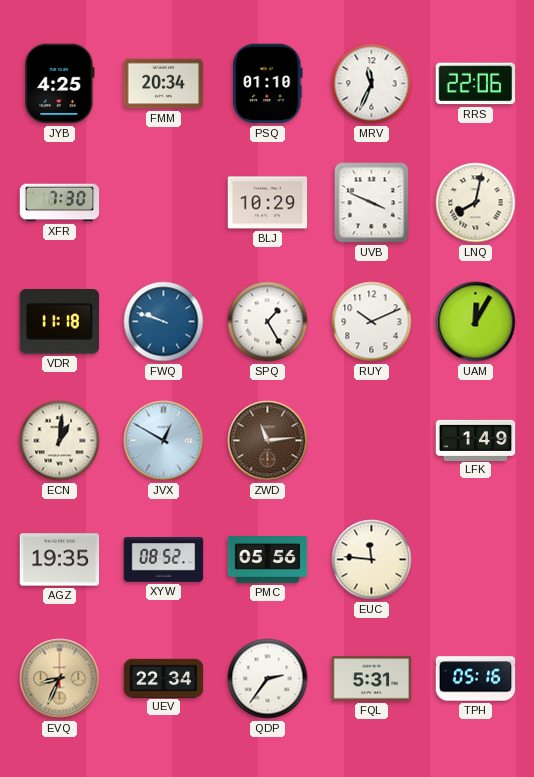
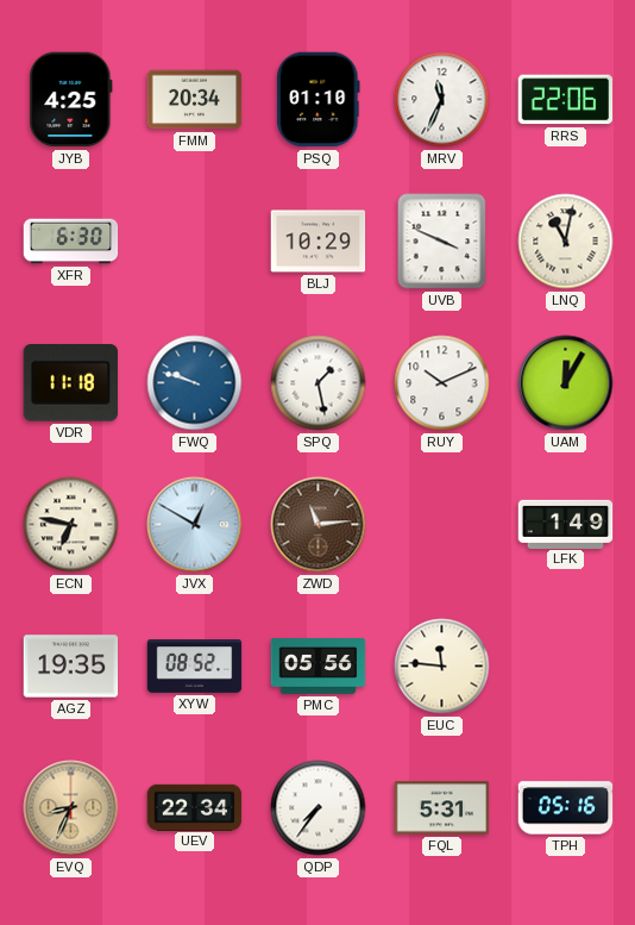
XFR: 7:30 -> 6:30
LNQ: 8:02 -> 11:02
SPQ: 1:25 -> 1:28
ECN: 1:01 -> 6:47
QDP: 2:36 -> 7:36
